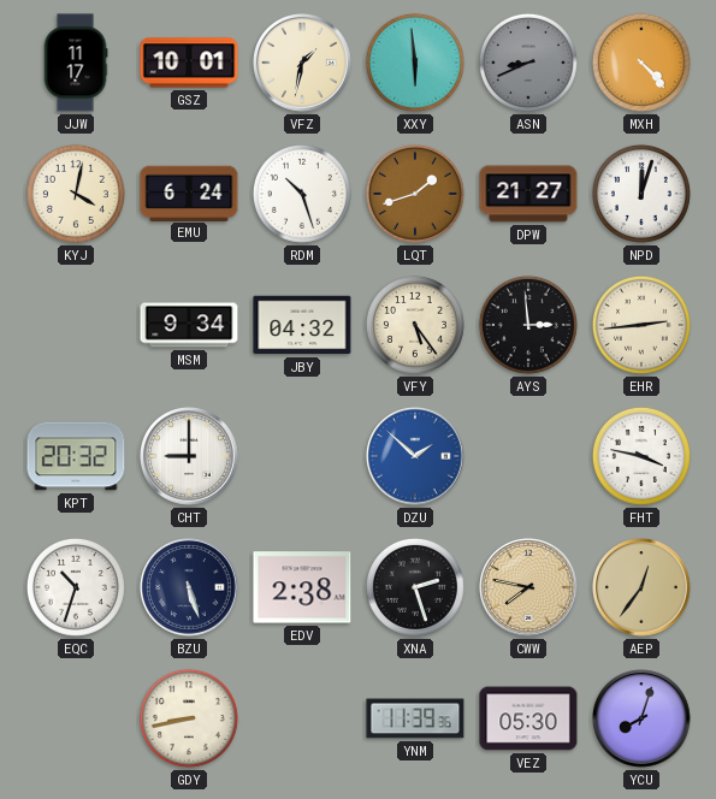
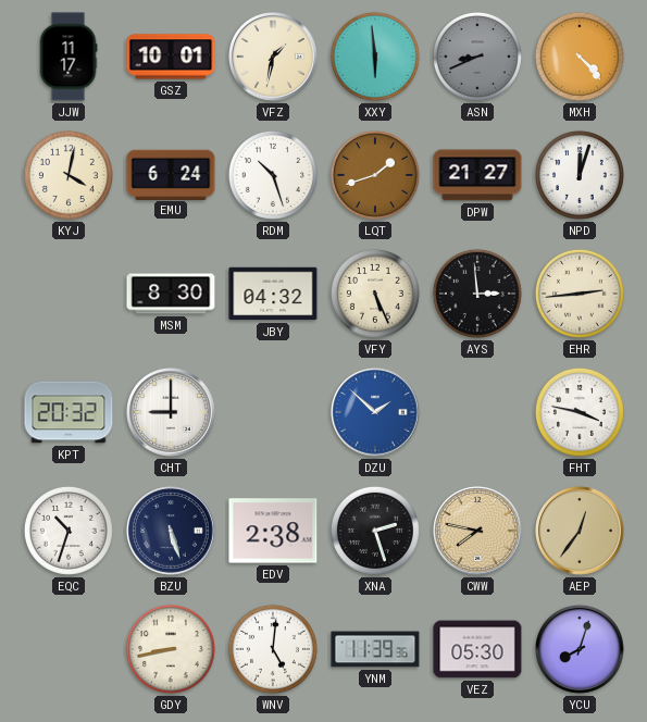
MSM: 9:34 -> 8:30
VFY: 5:24 -> 5:26
WNV: none -> 5:01
